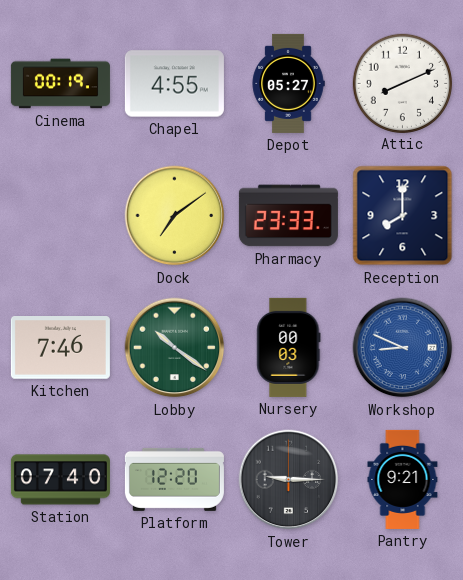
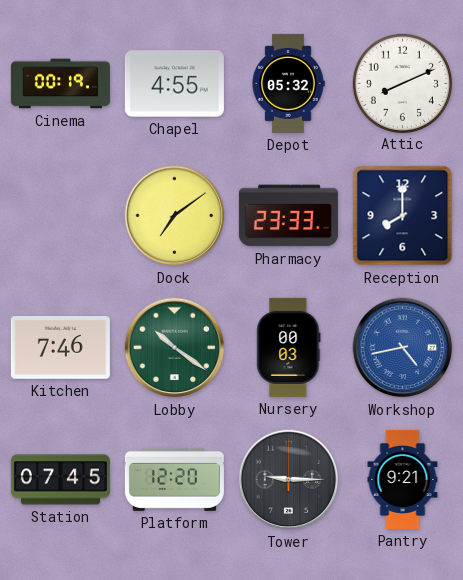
Depot: 05:27 -> 05:32
Workshop: 8:49 -> 4:43
Station: 07:40 -> 07:45
